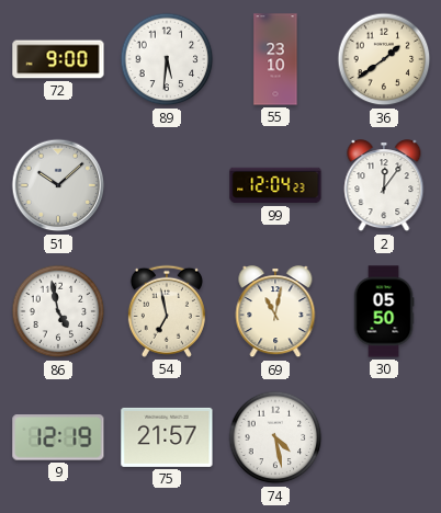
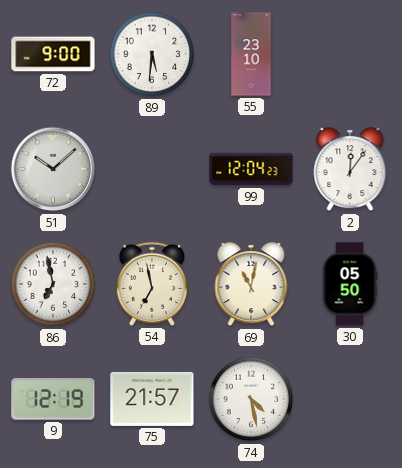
36: 1:39 -> none
86: 4:58 -> 6:58
